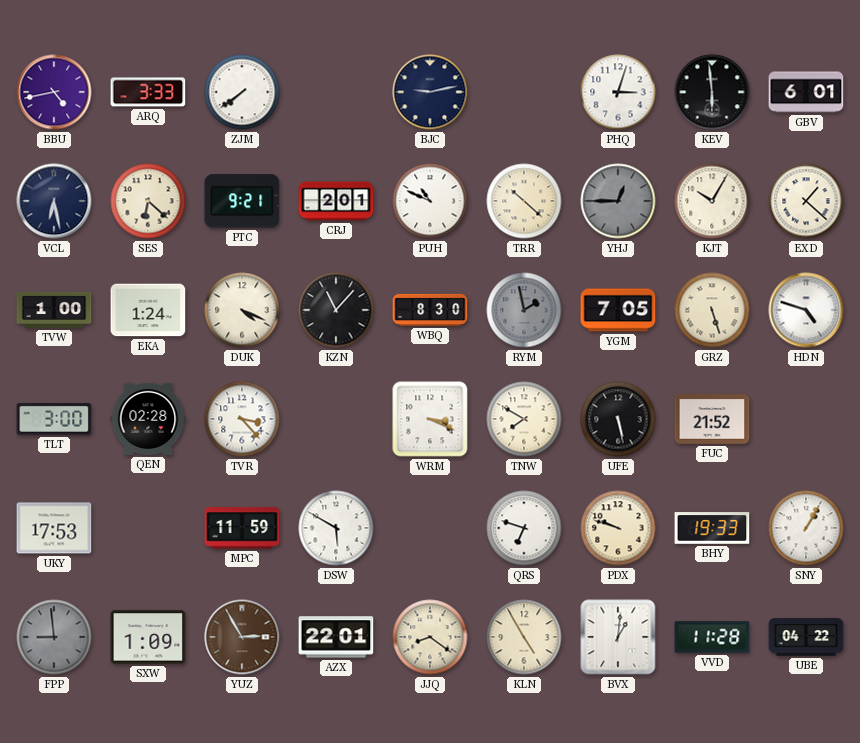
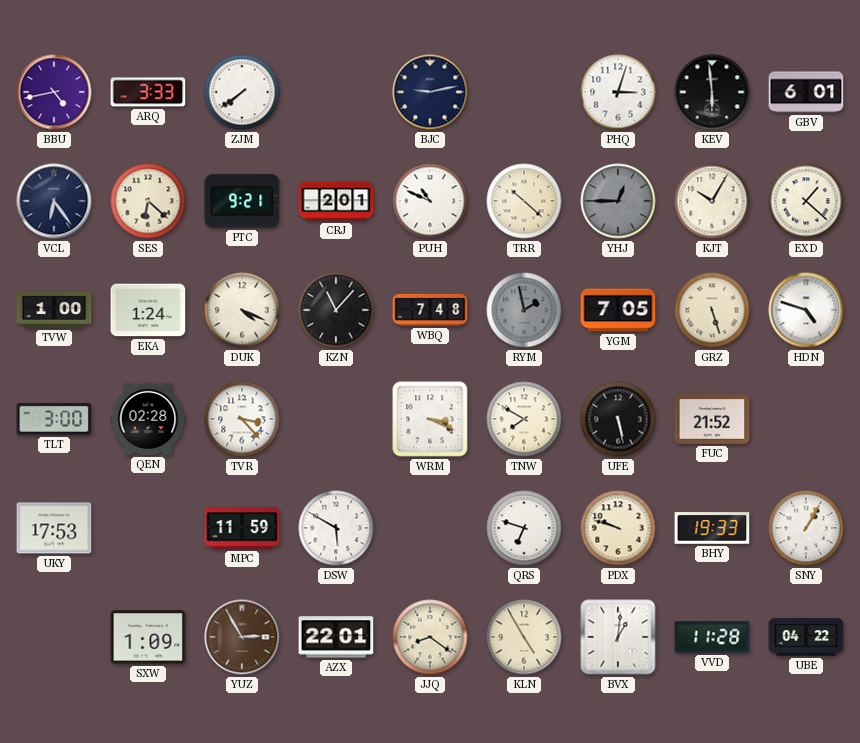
VCL: 6:28 -> 6:24
WBQ: 8:30 -> 7:48
FPP: 8:59 -> none
